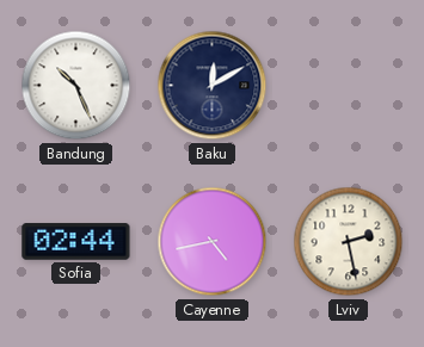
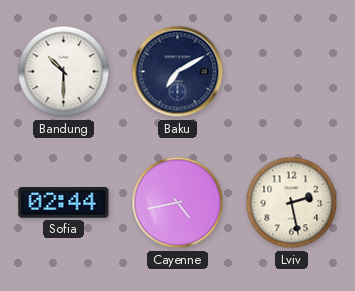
Bandung: 10:26 -> 10:30
Baku: 12:10 -> 7:10
